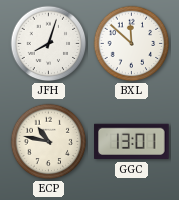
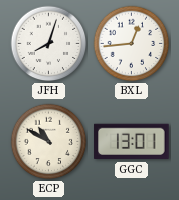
BXL: 11:52 -> 12:44
ECP: 10:47 -> 10:50
